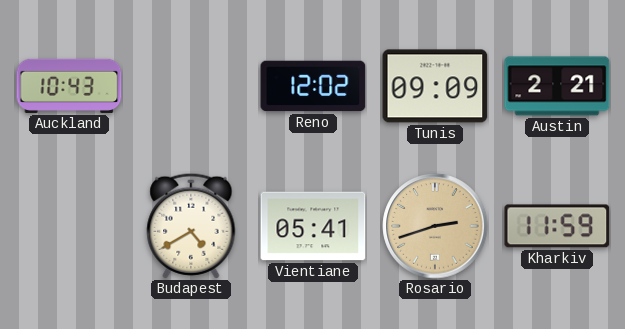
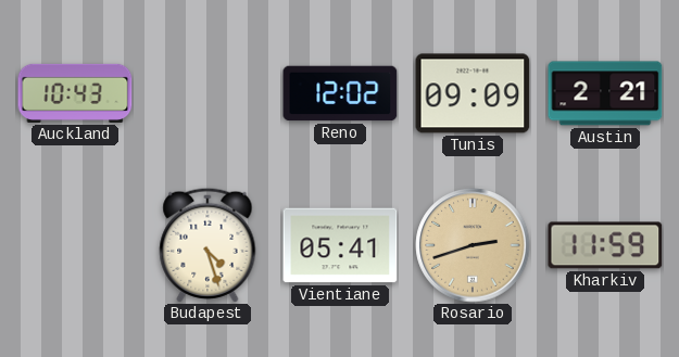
Budapest: 4:40 -> 4:27
